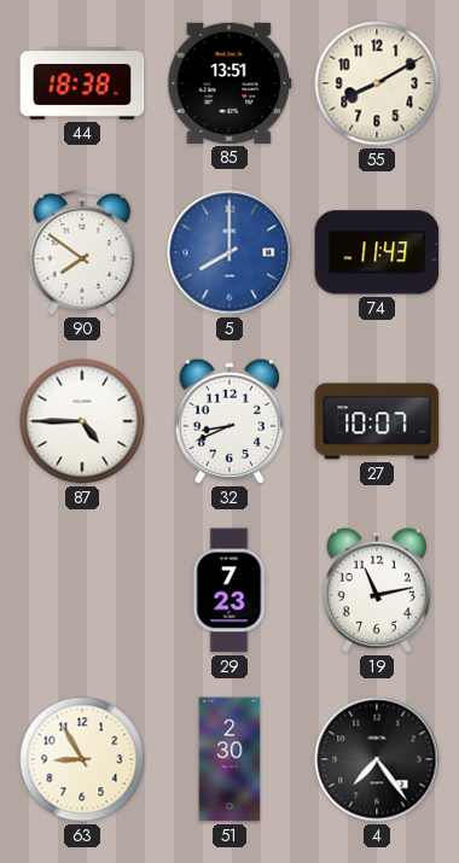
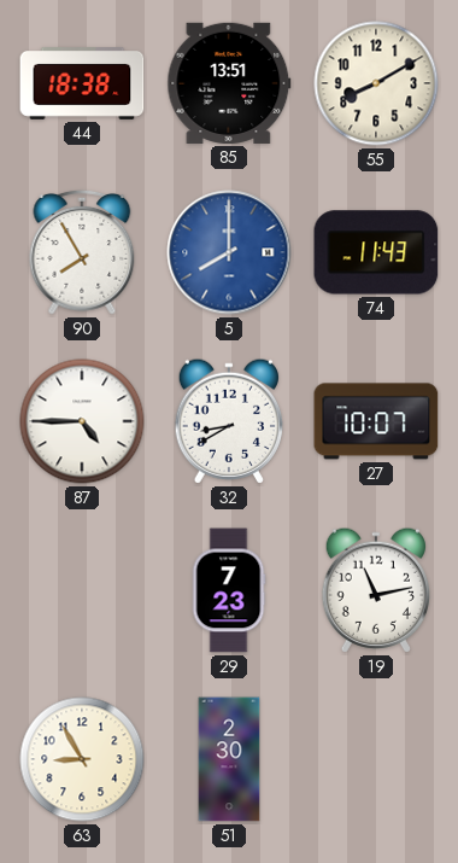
90: 7:51 -> 7:55
32: 8:41 -> 8:40
4: 7:24 -> none
